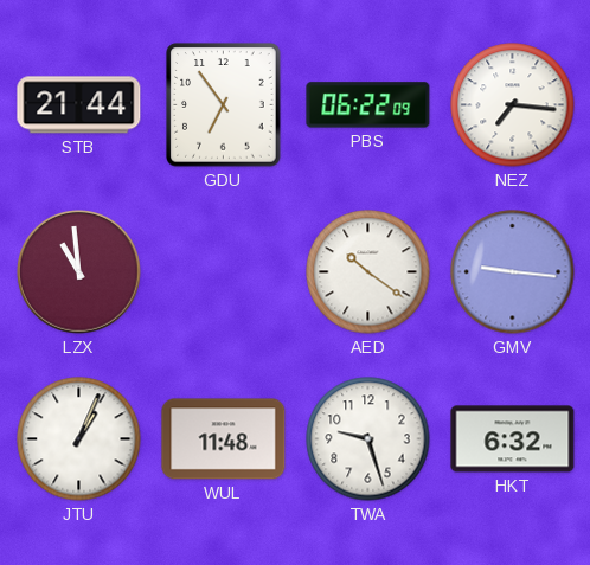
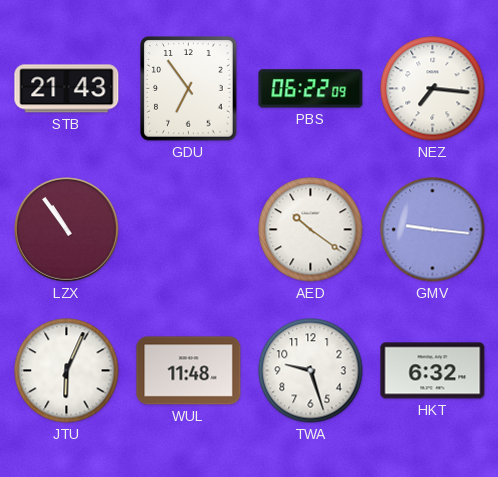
STB: 21:44 -> 21:43
LZX: 10:59 -> 10:54
JTU: 1:04 -> 6:04
